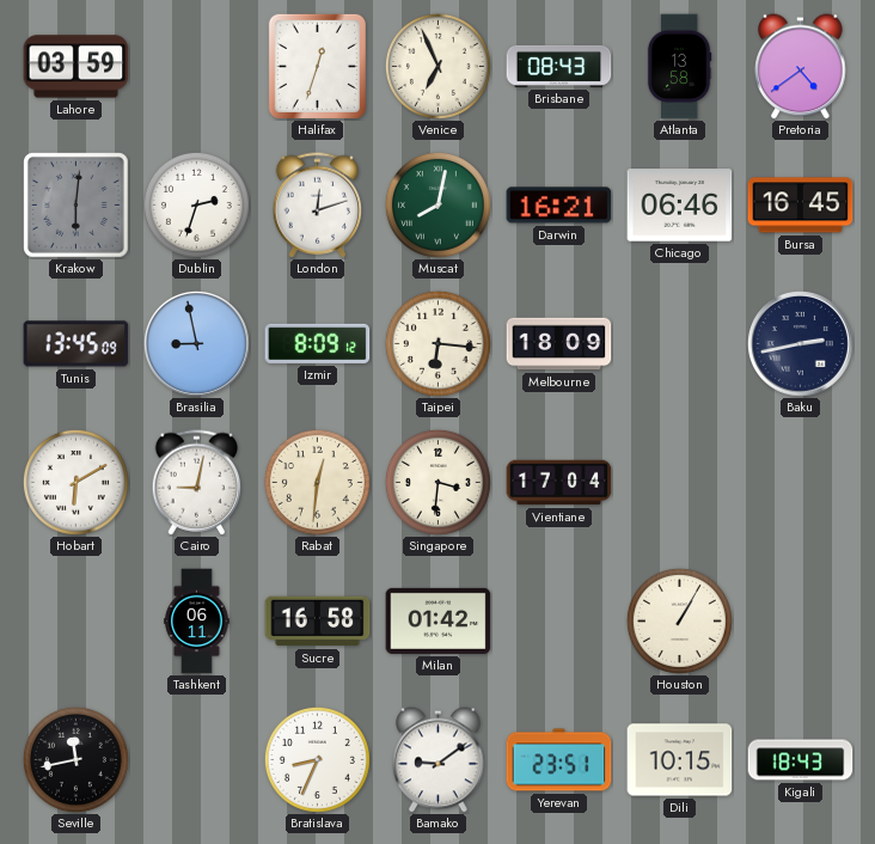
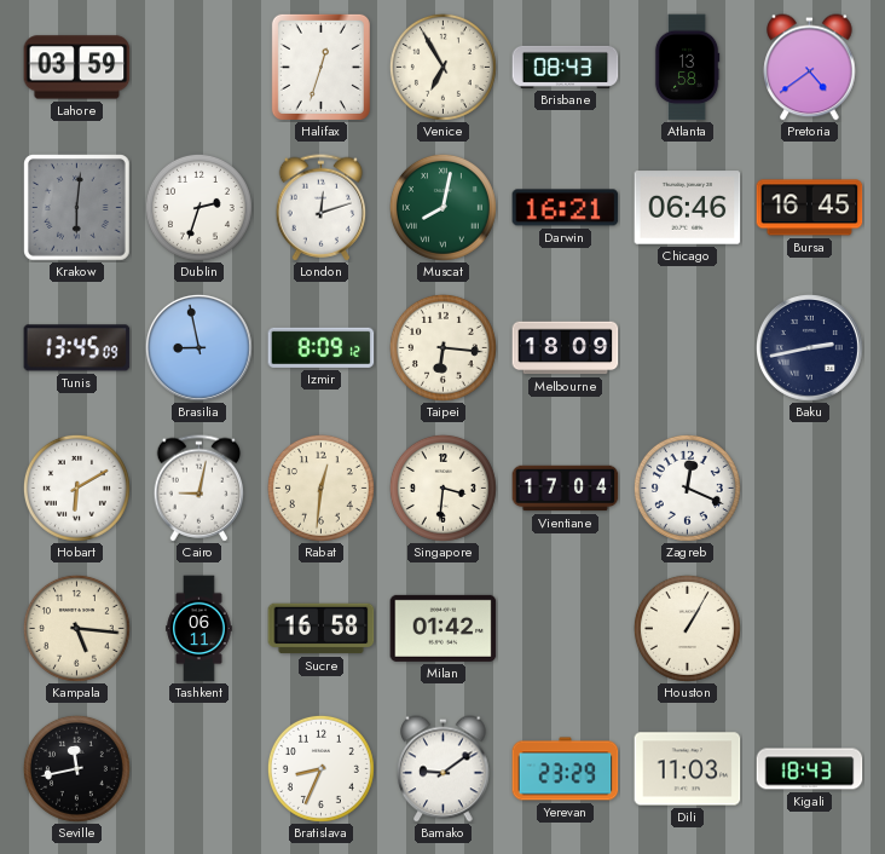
Venice: 6:56 -> 6:55
Zagreb: none -> 12:19
Kampala: none -> 5:16
Yerevan: 23:51 -> 23:29
Dili: 10:15 -> 11:03
